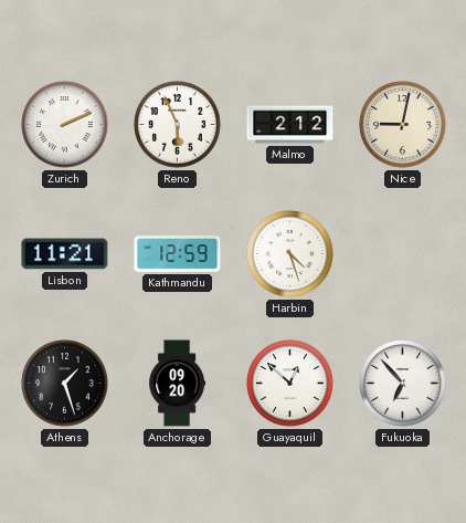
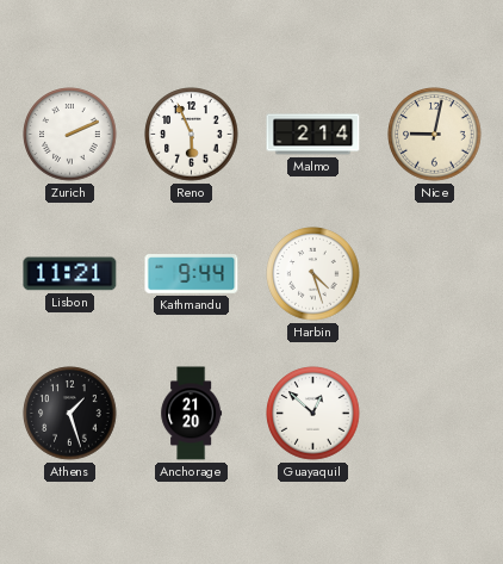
Malmo: 2:12 -> 2:14
Kathmandu: 12:59 -> 9:44
Anchorage: 09:20 -> 21:20
Fukuoka: 6:53 -> none
